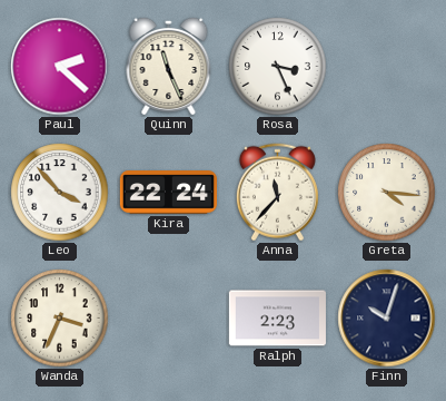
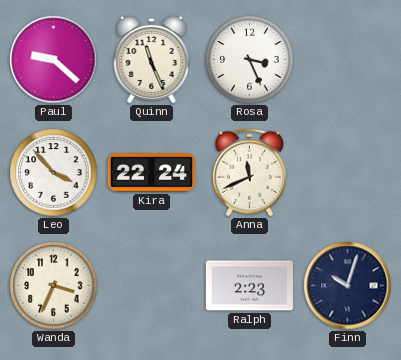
Paul: 2:22 -> 9:22
Anna: 11:37 -> 11:41
Greta: 4:16 -> none
